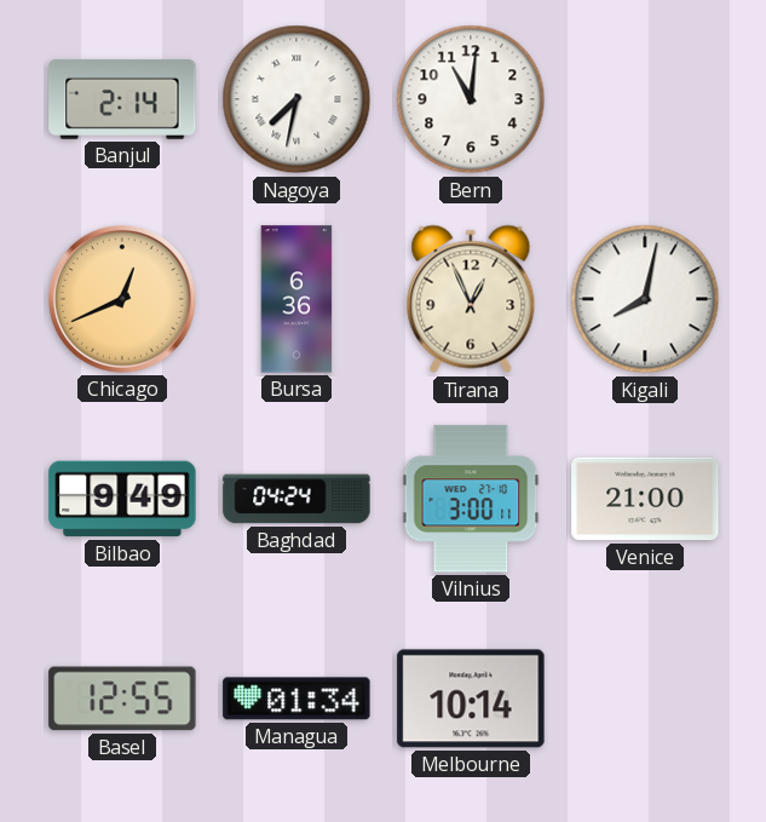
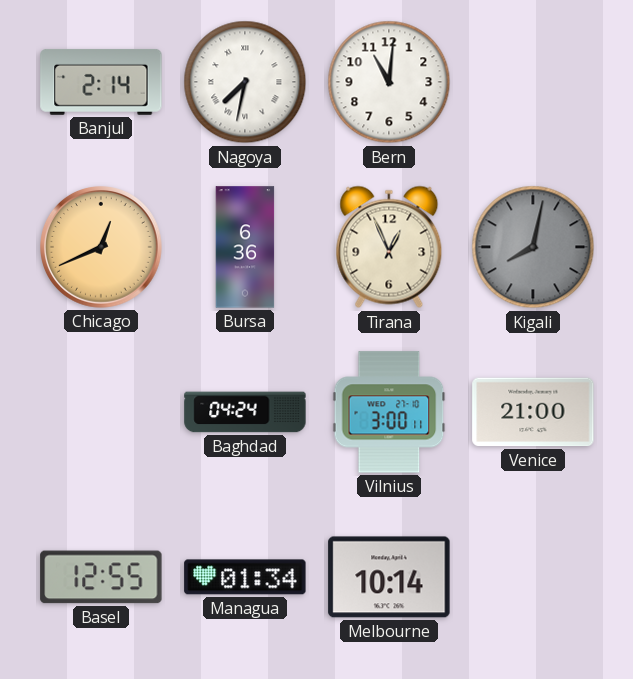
Kigali dial: white -> grey
Bilbao: 9:49 -> none
